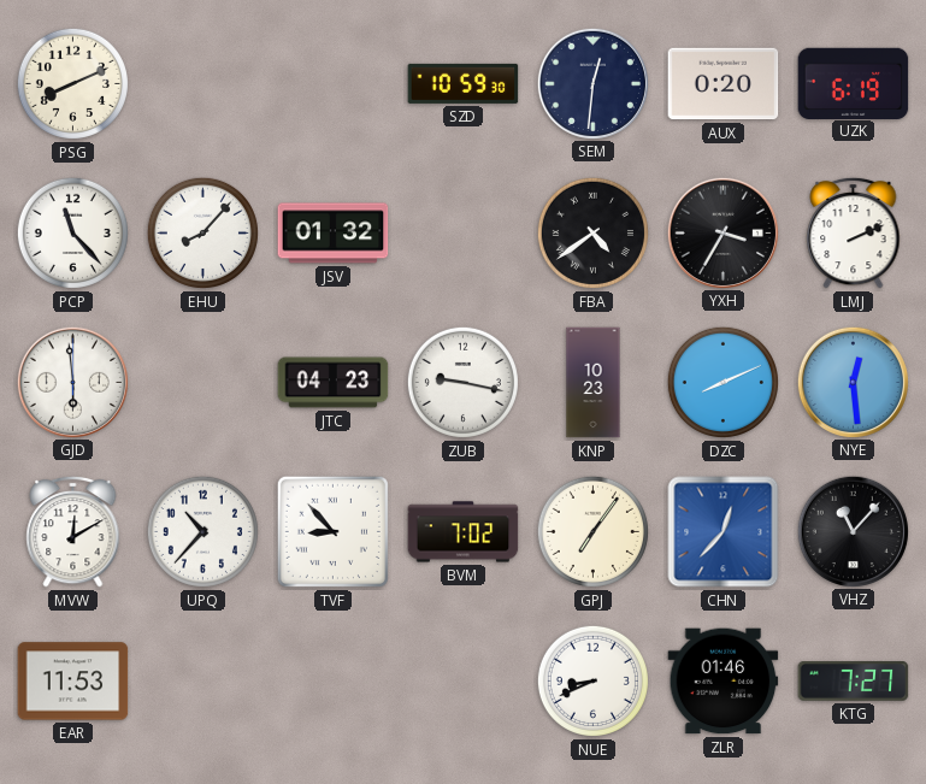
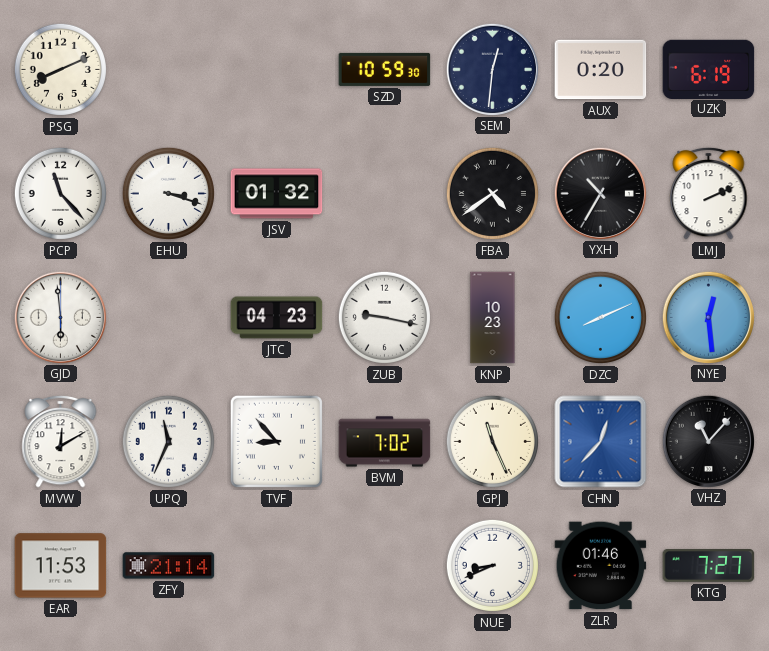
EHU: 8:07 -> 3:18
YXH: 3:35 -> 10:35
UPQ: 10:37 -> 11:34
GPJ: 7:06 -> 11:26
ZFY: none -> 21:14
